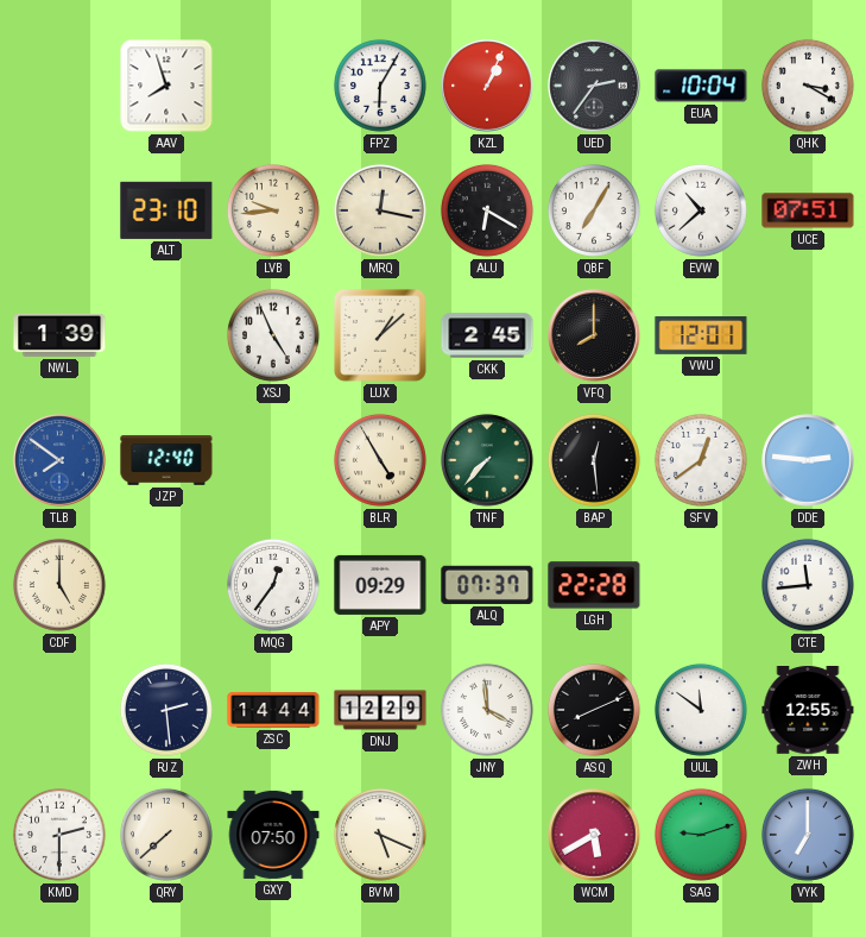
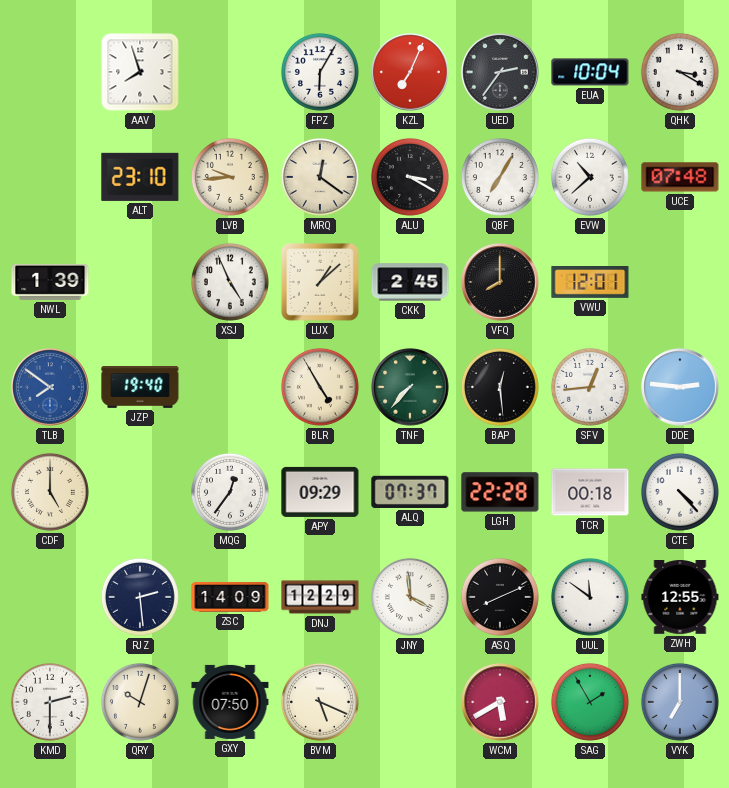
KZL: 1:04 -> 7:04
MRQ: 12:17 -> 12:21
ALU: 6:20 -> 3:20
UCE: 07:51 -> 07:48
JZP: 12:40 -> 19:40
SFV: 12:39 -> 12:44
TCR: none -> 00:18
CTE: 11:44 -> 4:23
ZSC: 14:44 -> 14:09
QRY: 7:38 -> 10:03
SAG: 9:12 -> 1:55
